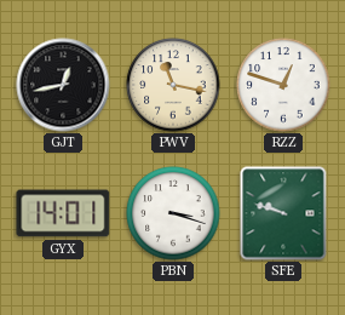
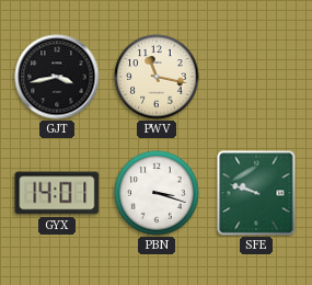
GJT: 12:43 -> 3:43
RZZ: 12:48 -> none
